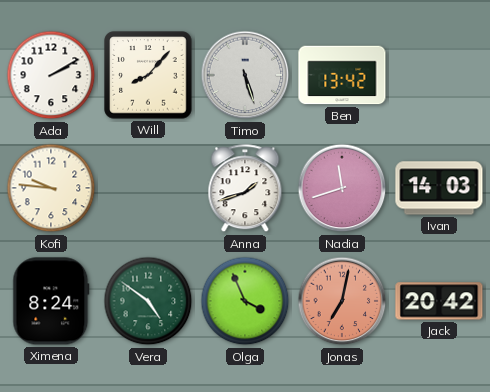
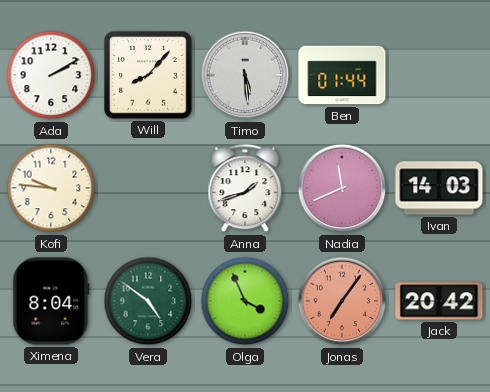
Timo: 5:27 -> 5:29
Ben: 13:42 -> 01:44
Nadia: 11:42 -> 11:41
Ximena: 8:24 -> 8:04
Jonas: 7:02 -> 7:06
